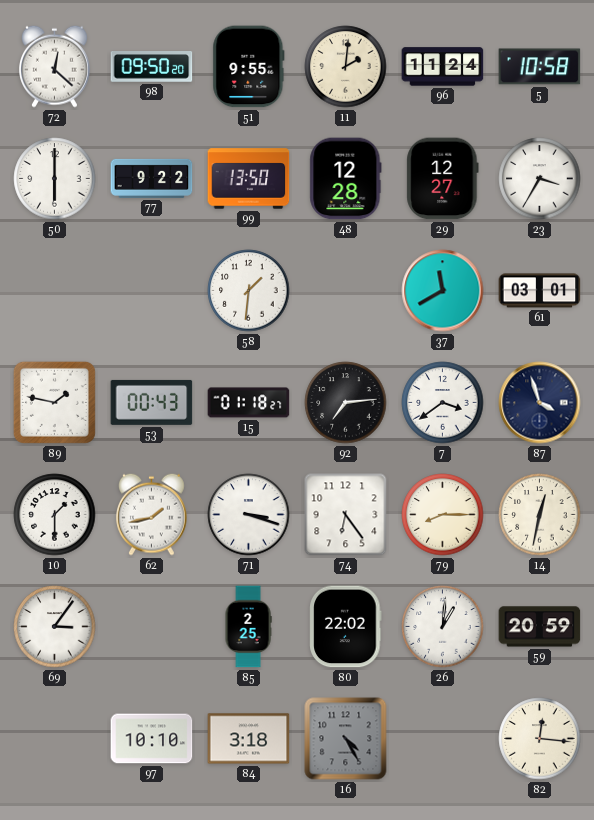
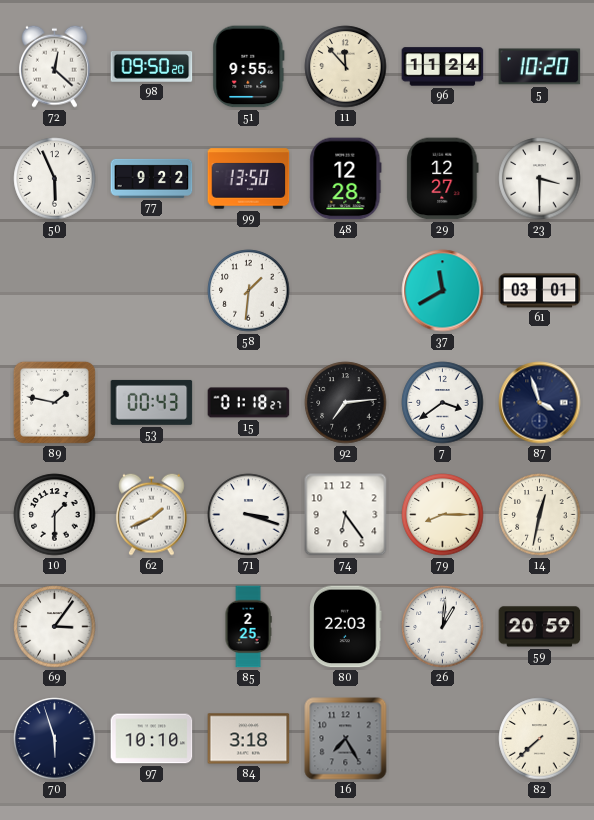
11: 2:01 -> 11:53
5: 10:58 -> 10:20
50: 6:00 -> 5:56
23: 3:35 -> 3:30
62: 1:43 -> 1:41
80: 22:02 -> 22:03
70: none -> 5:57
16: 4:25 -> 7:25
82: 12:16 -> 7:38
